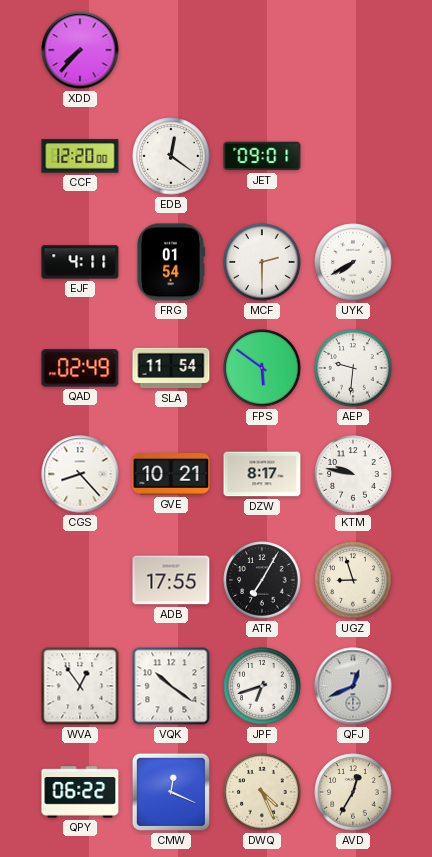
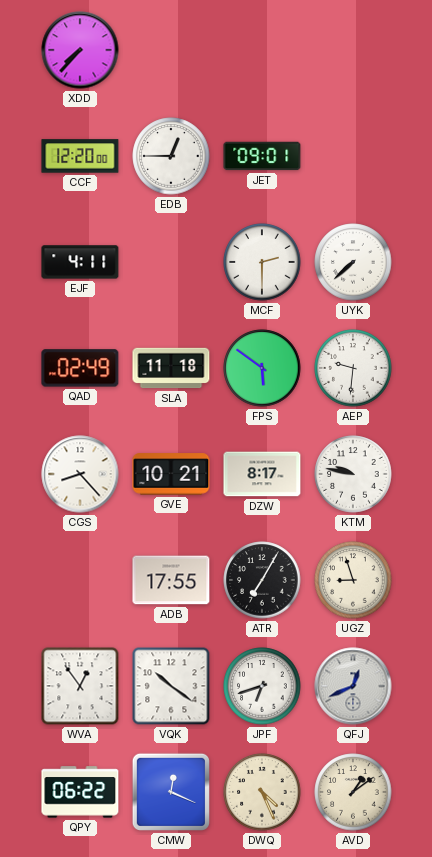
EDB: 12:21 -> 12:45
FRG: 01:54 -> none
UYK: 7:40 -> 7:38
SLA: 11:54 -> 11:18
AVD: 12:35 -> 1:09
